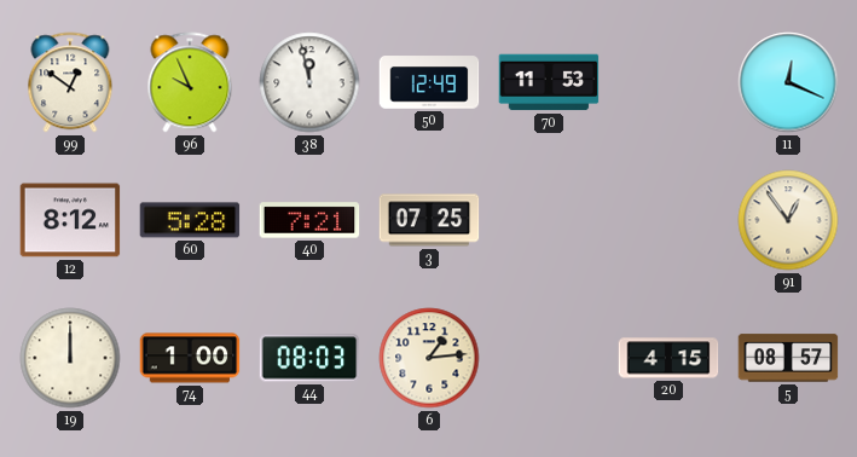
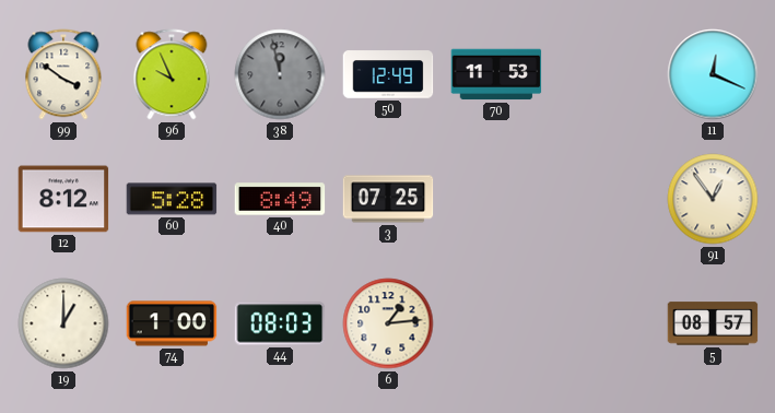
99: 12:51 -> 3:51
38 dial: white -> grey
40: 7:21 -> 8:49
19: 12:00 -> 1:00
20: 4:15 -> none
